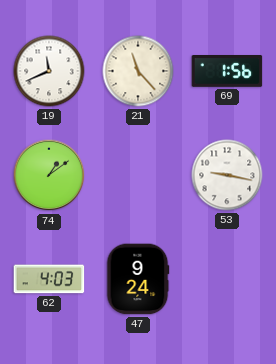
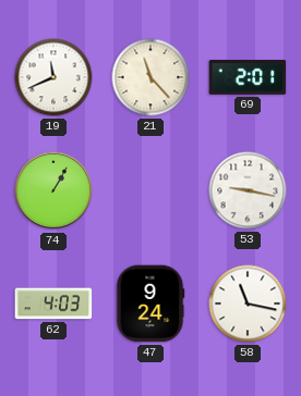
69: 1:56 -> 2:01
74: 1:09 -> 1:05
58: none -> 11:17
